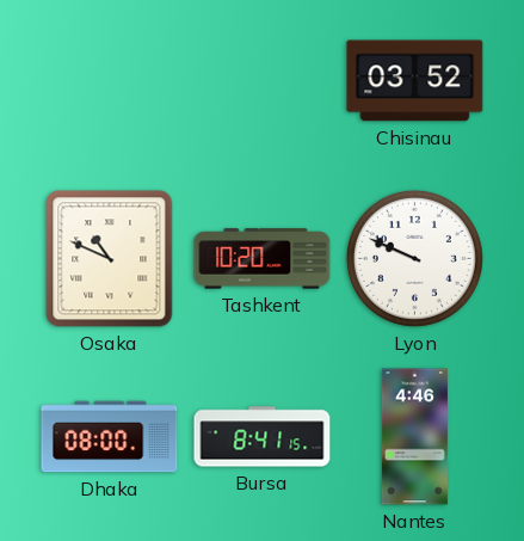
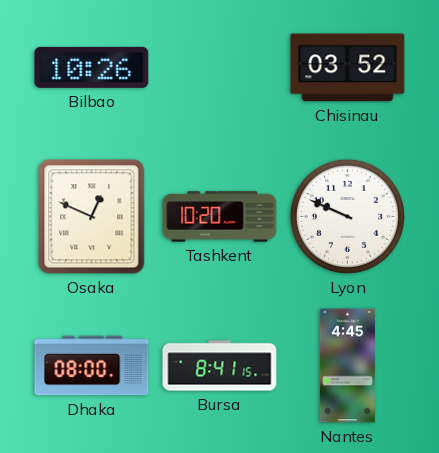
Bilbao: none -> 10:26
Osaka: 10:49 -> 12:49
Nantes: 4:46 -> 4:45
